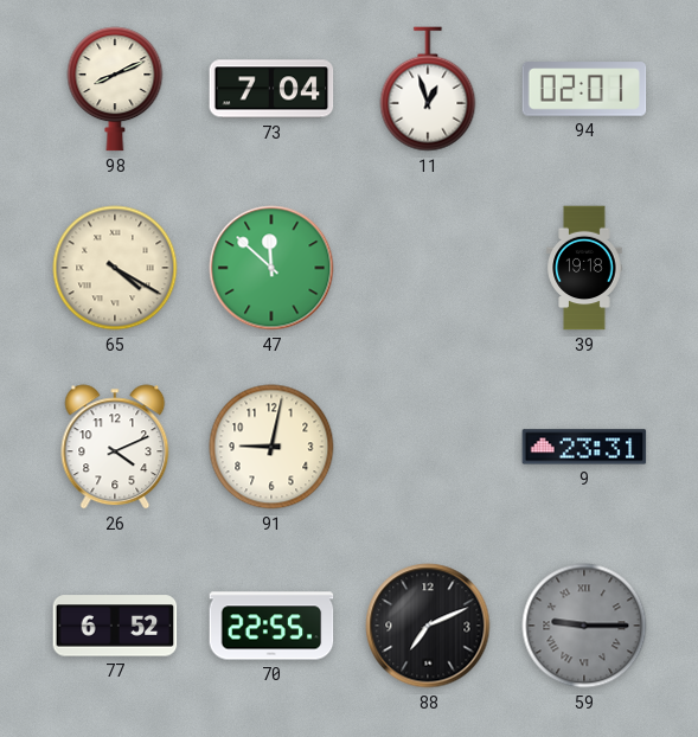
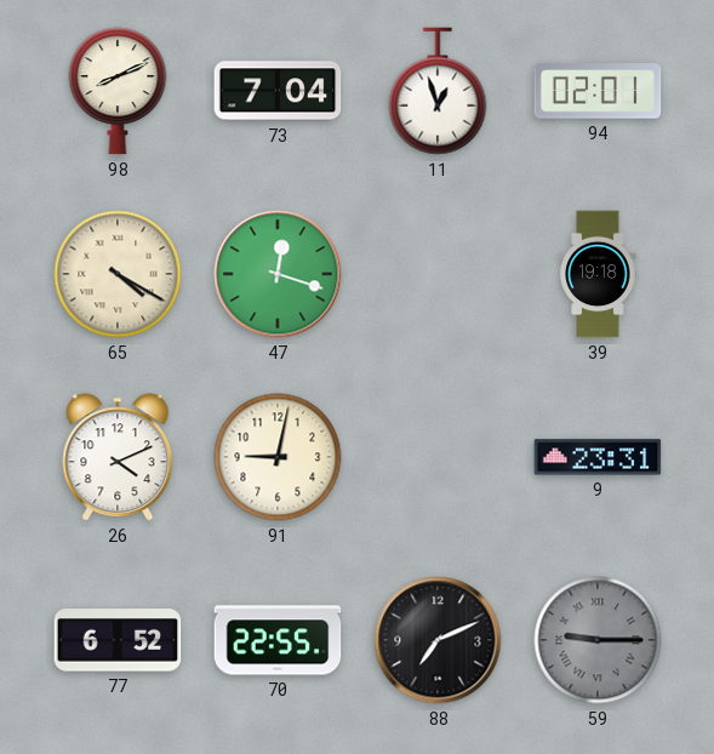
47: 11:52 -> 12:18
